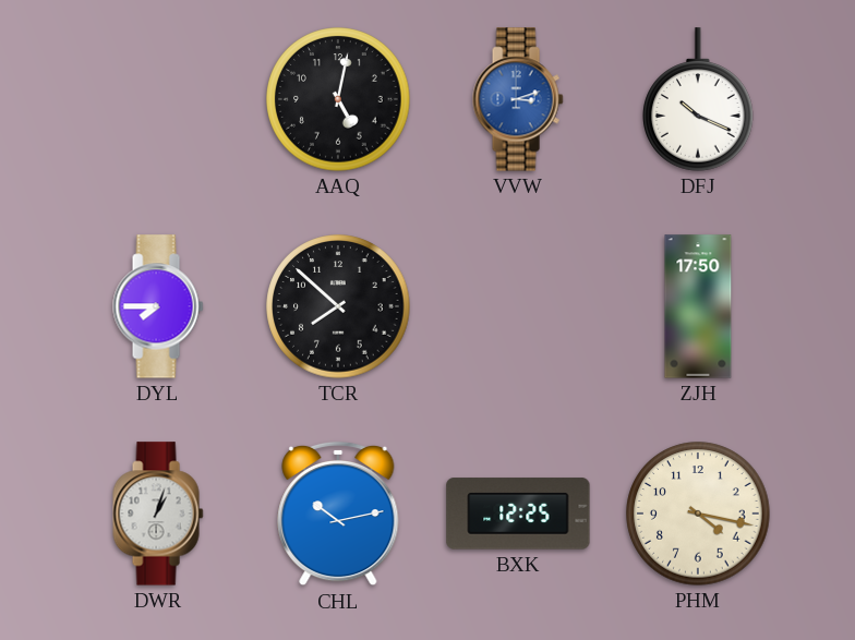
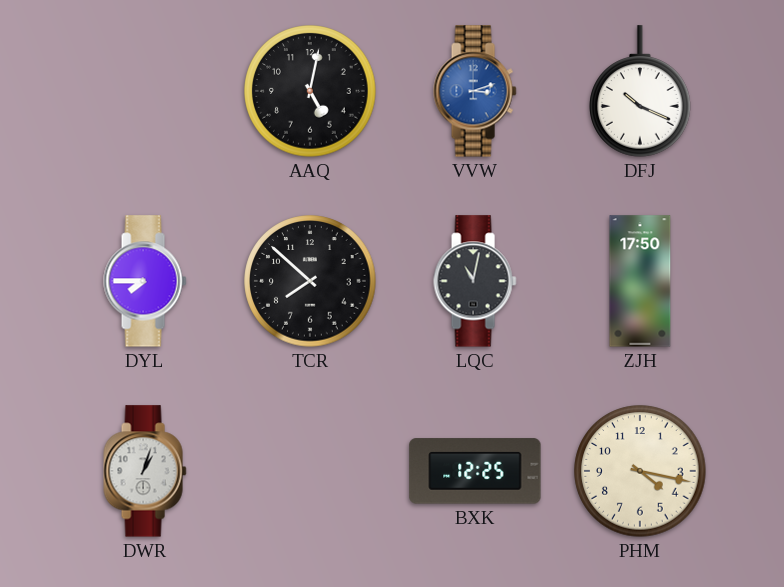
LQC: none -> 11:02
CHL: 10:13 -> none
